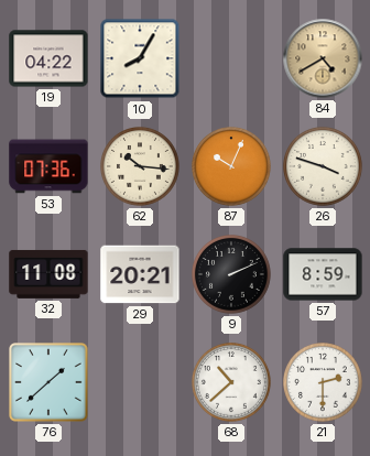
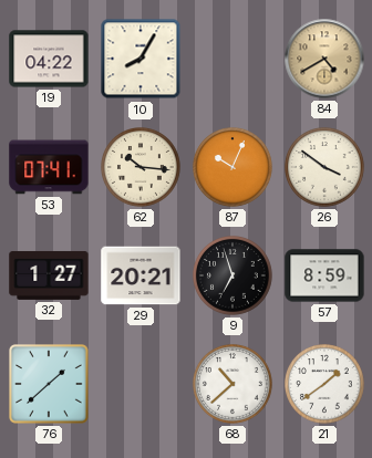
53: 07:36 -> 07:41
26: 3:48 -> 3:51
32: 11:08 -> 1:27
9: 2:11 -> 6:57
21: 2:30 -> 1:39
